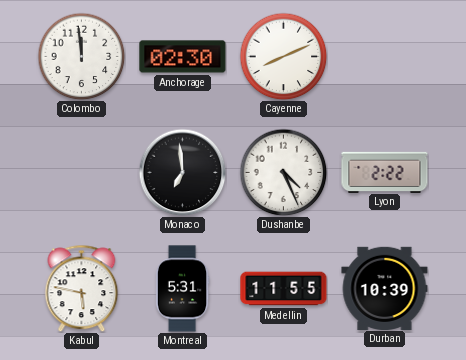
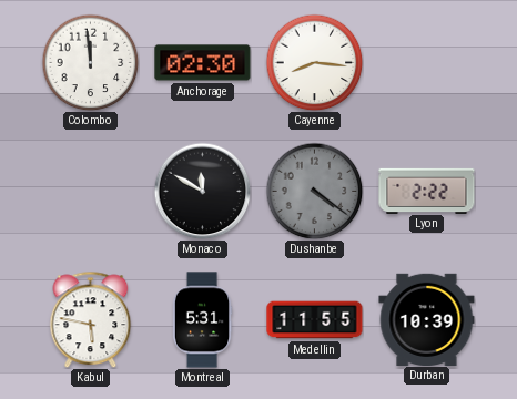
Cayenne: 8:11 -> 8:16
Monaco: 6:59 -> 11:50
Dushanbe: 4:26 -> 4:21
Dushanbe dial: white -> grey
